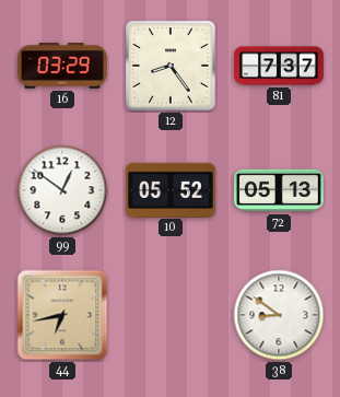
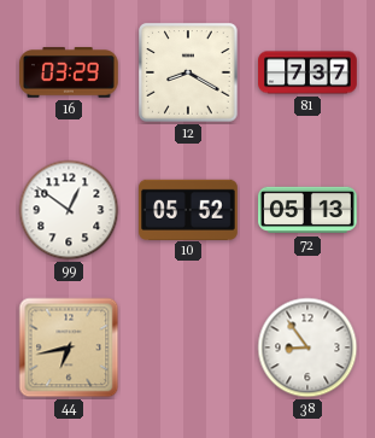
12: 8:24 -> 8:20
38: 8:51 -> 8:54
